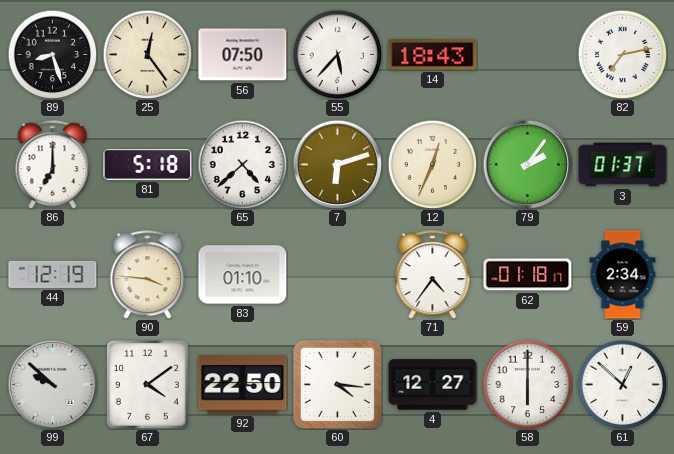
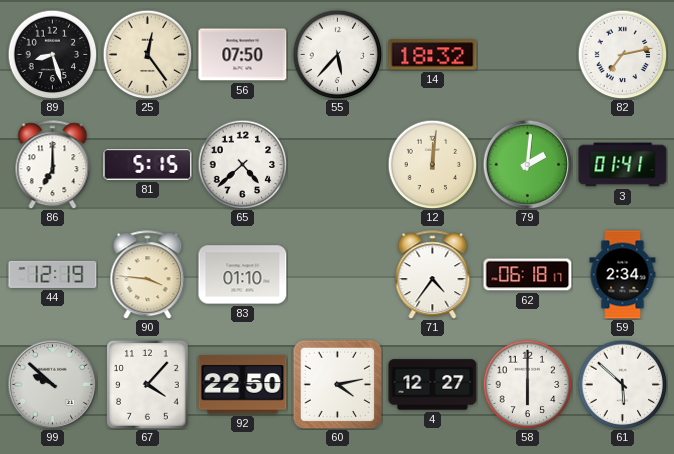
14: 18:43 -> 18:32
81: 5:18 -> 5:15
7: 6:12 -> none
12: 12:34 -> 12:01
79: 2:06 -> 2:01
3: 01:37 -> 01:41
62: 01:18 -> 06:18
67: 4:09 -> 4:07
60: 4:16 -> 4:13
61: 12:52 -> 5:52
